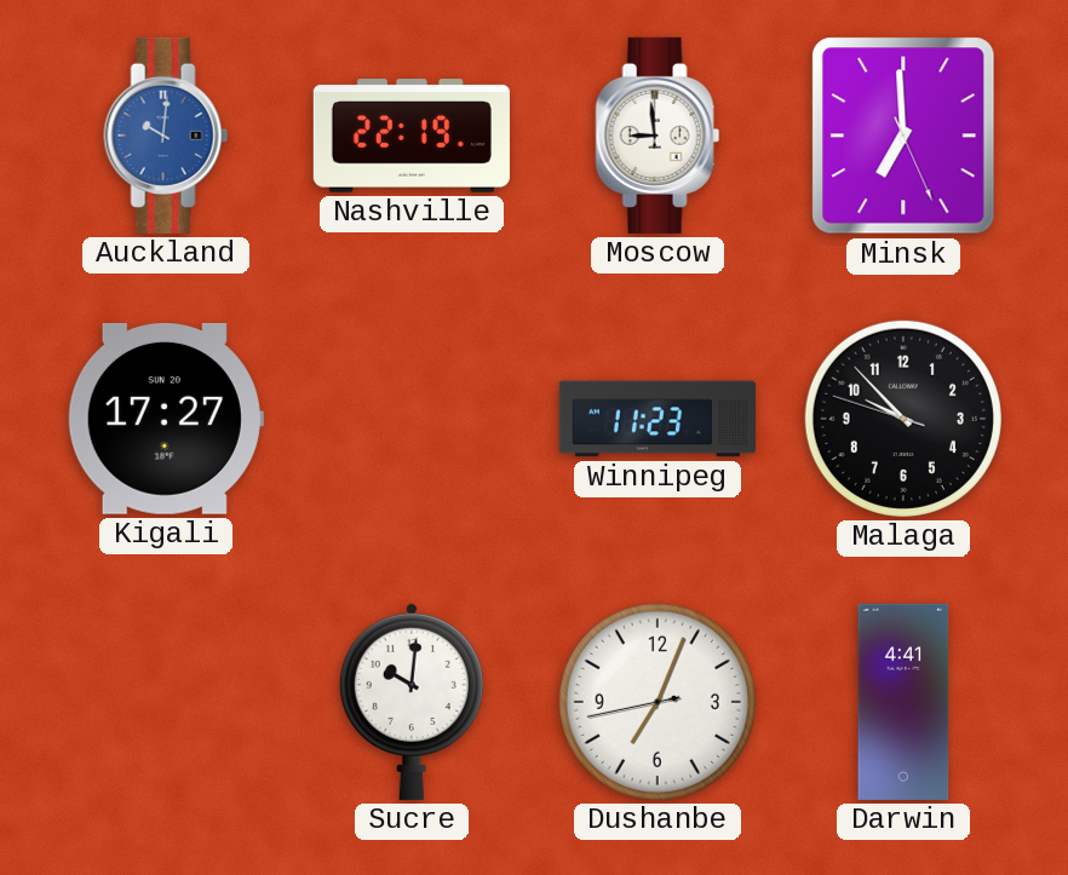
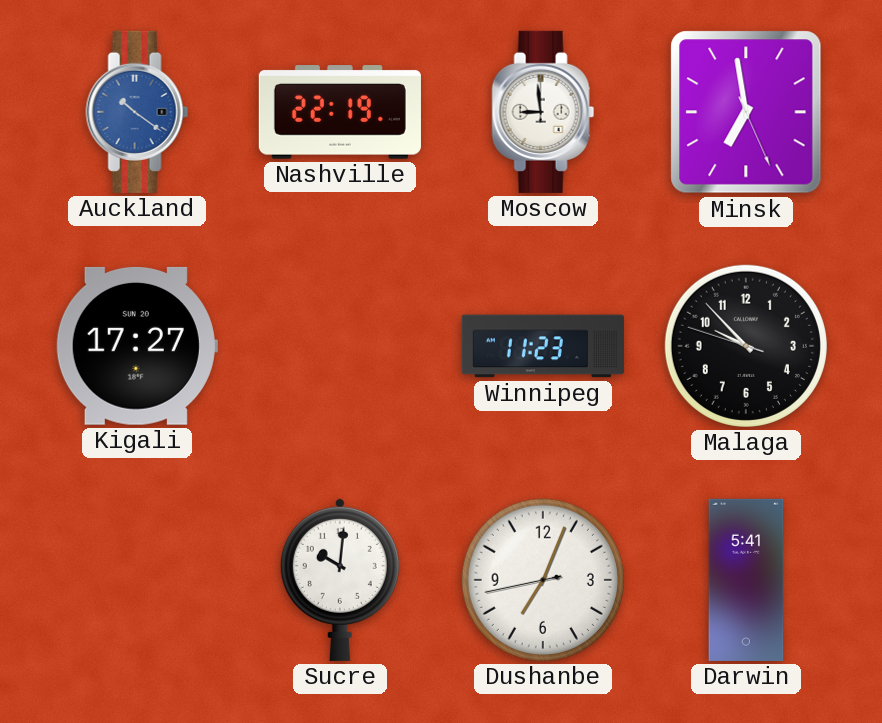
Auckland: 10:01 -> 10:21
Minsk: 6:59 -> 6:58
Darwin: 4:41 -> 5:41
